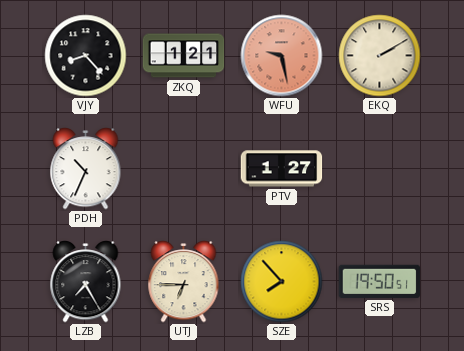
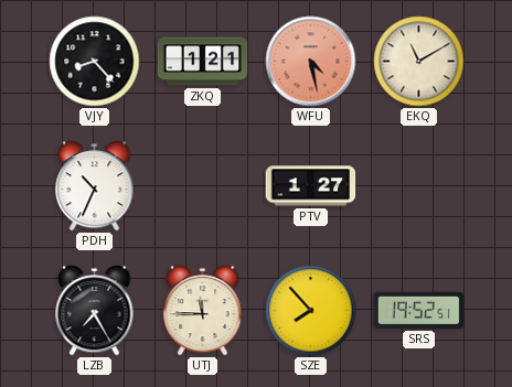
WFU: 9:28 -> 4:28
EKQ: 2:10 -> 11:10
UTJ: 6:45 -> 11:45
SRS: 19:50 -> 19:52
